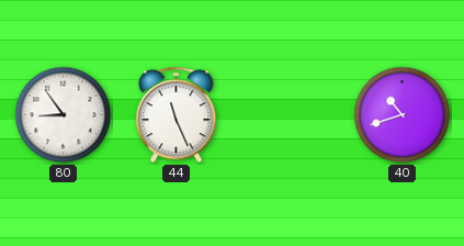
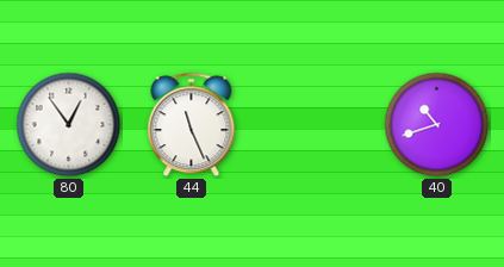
80: 8:54 -> 12:54
